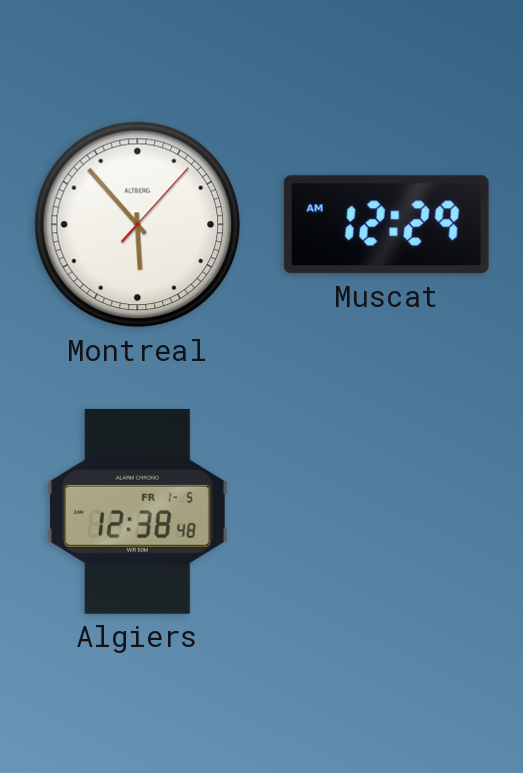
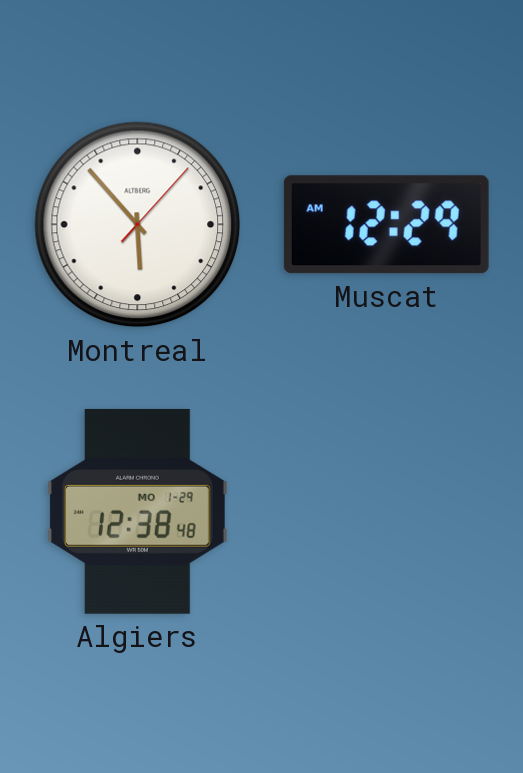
Algiers date: FR 1-5 -> MO 1-29
